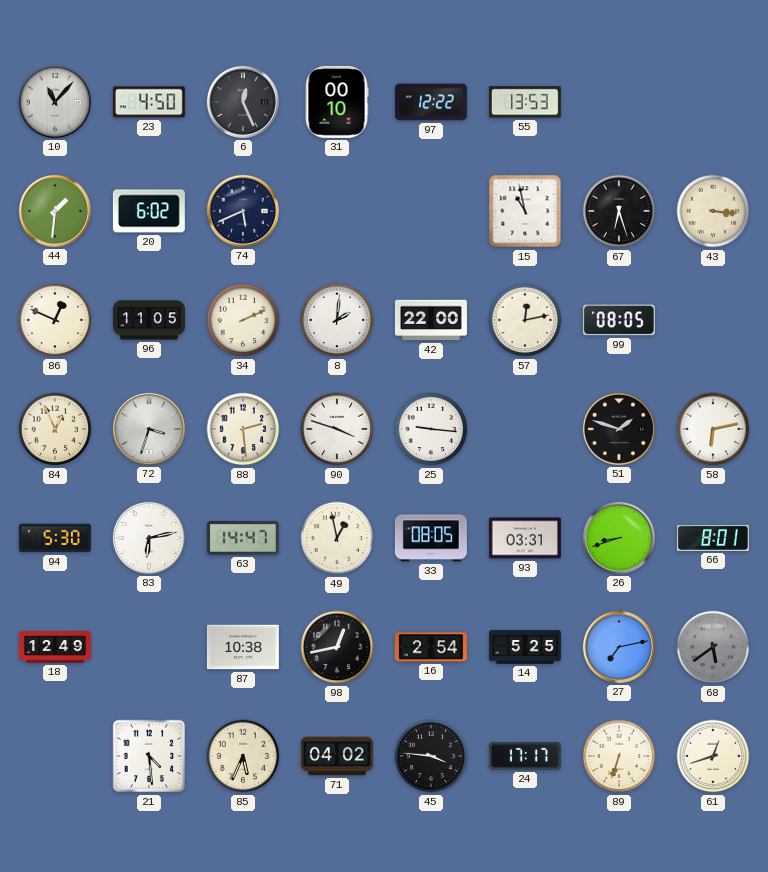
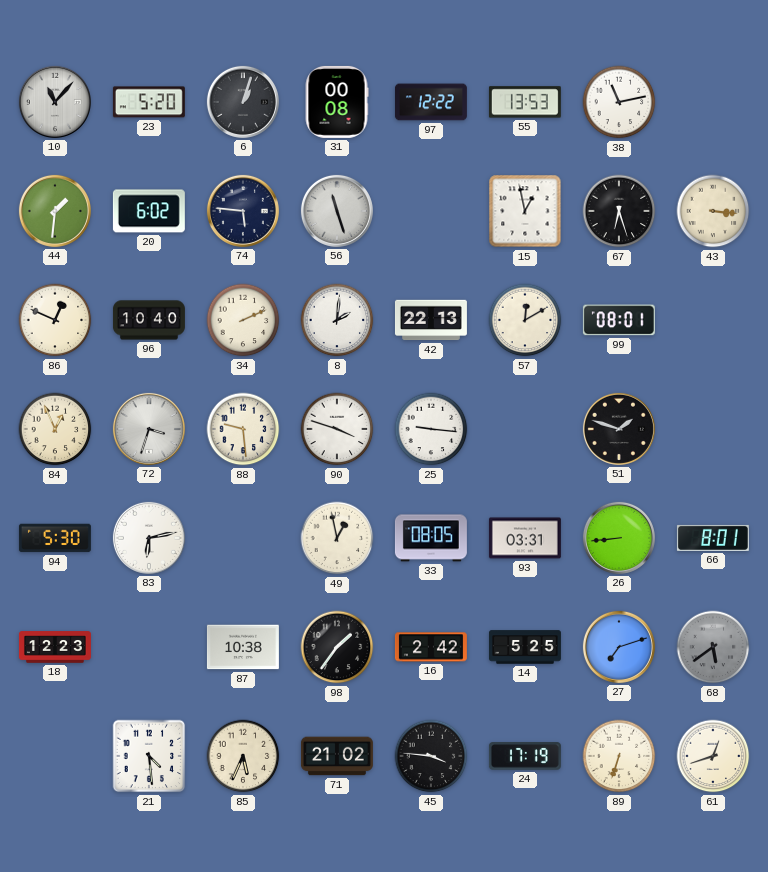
23: 4:50 -> 5:20
6: 12:26 -> 1:03
31: 00:10 -> 00:08
38: none -> 11:13
74: 5:41 -> 5:46
56: none -> 11:27
15: 10:58 -> 12:58
96: 11:05 -> 10:40
42: 22:00 -> 22:13
57: 12:13 -> 12:10
99: 08:05 -> 08:01
88: 2:29 -> 9:29
58: 6:13 -> none
63: 14:47 -> none
26: 8:42 -> 8:44
18: 12:49 -> 12:23
98: 12:43 -> 1:36
16: 2:54 -> 2:42
27: 7:13 -> 7:12
71: 04:02 -> 21:02
24: 17:17 -> 17:19
